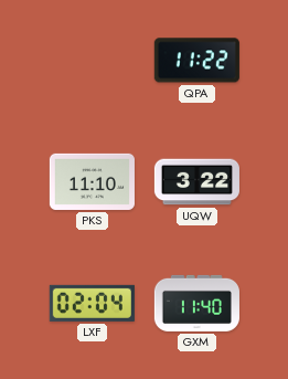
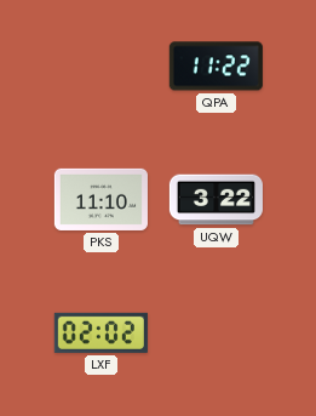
LXF: 02:04 -> 02:02
GXM: 11:40 -> none
